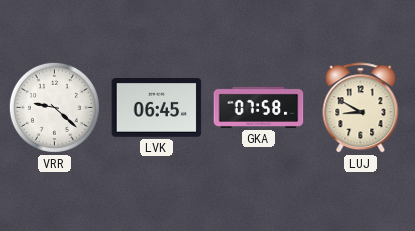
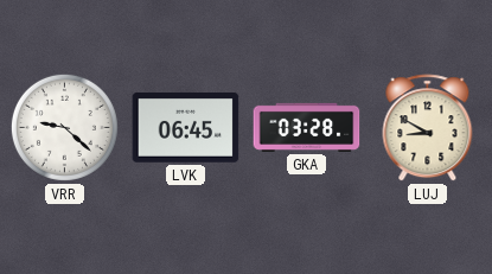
GKA: 07:58 -> 03:28
